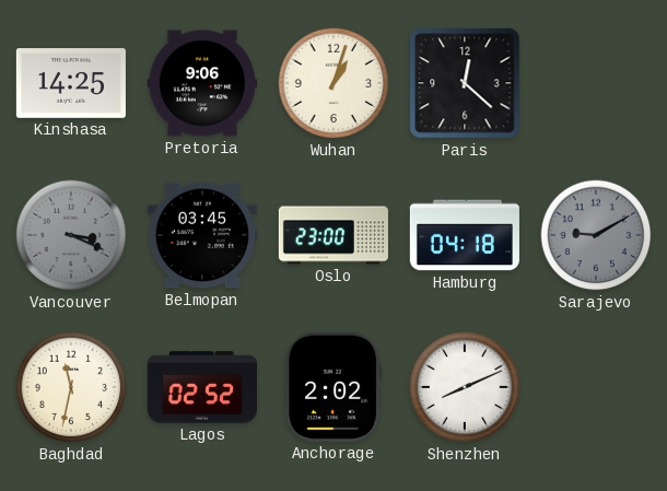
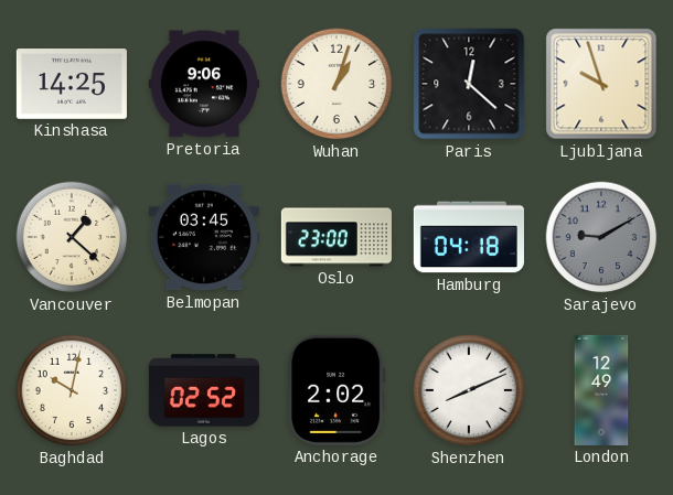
Ljubljana: none -> 9:57
Vancouver: 3:19 -> 1:22
Vancouver dial: grey -> cream
Baghdad: 11:32 -> 10:02
London: none -> 12:49
